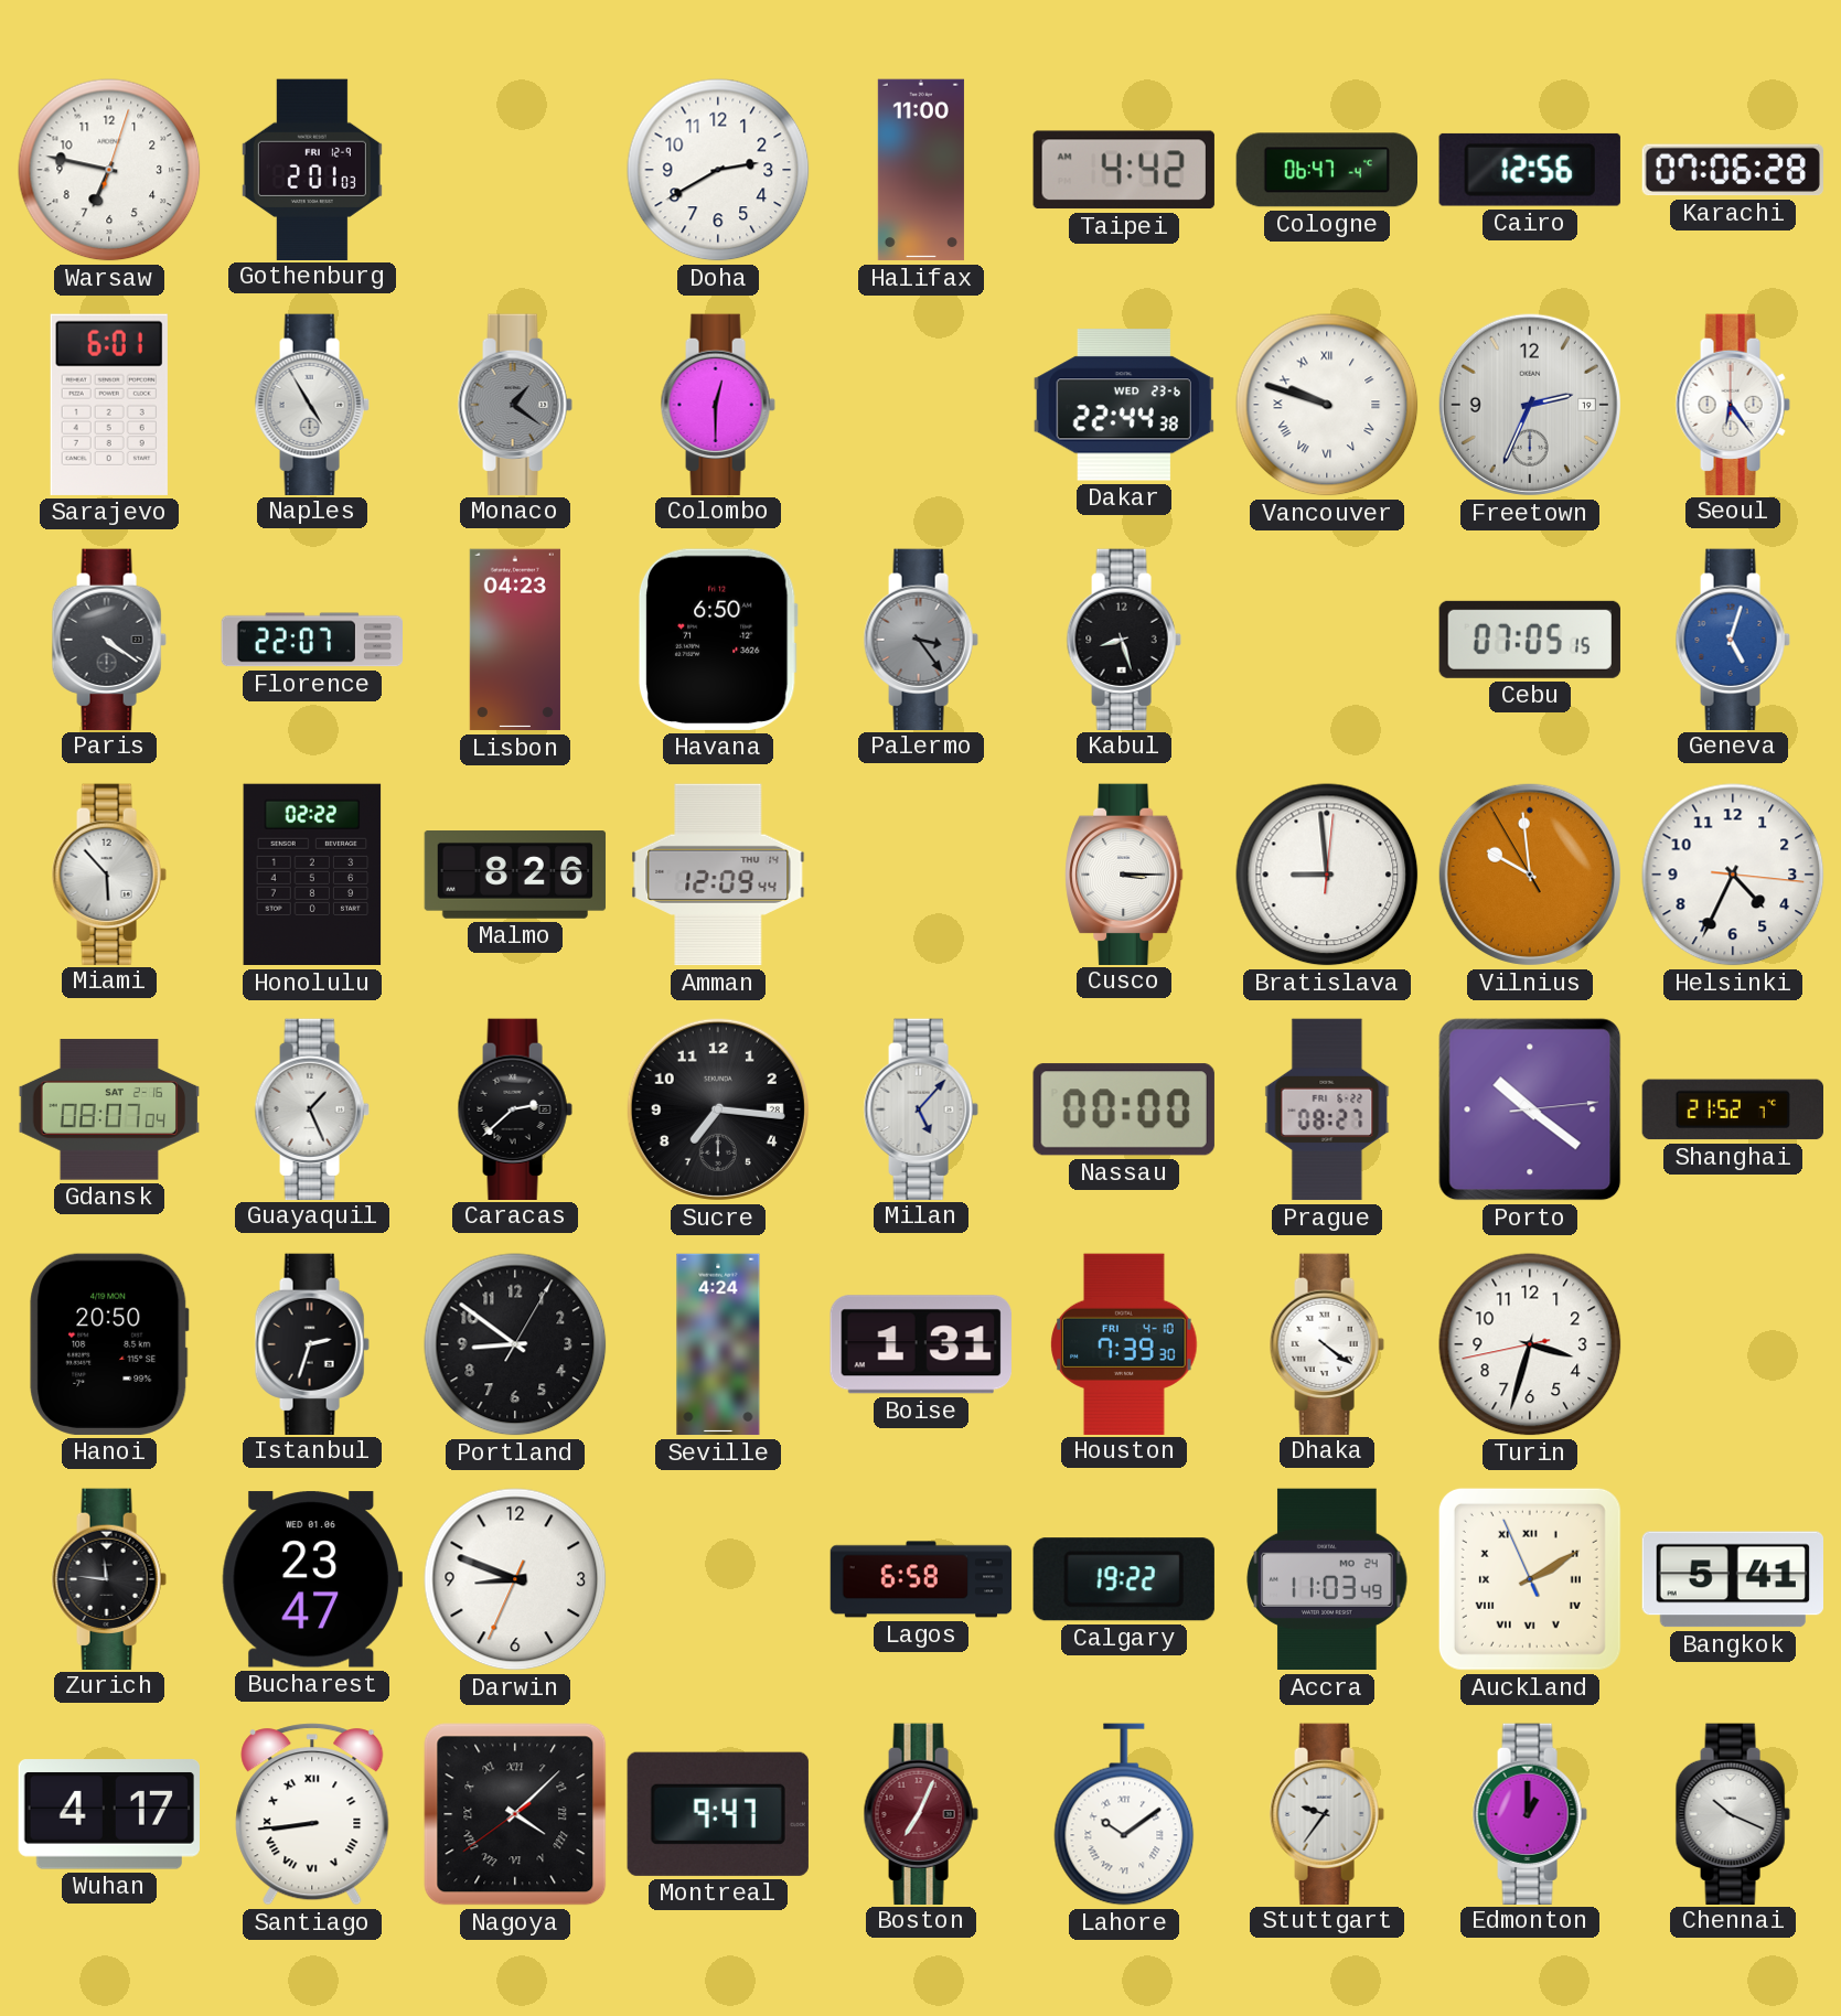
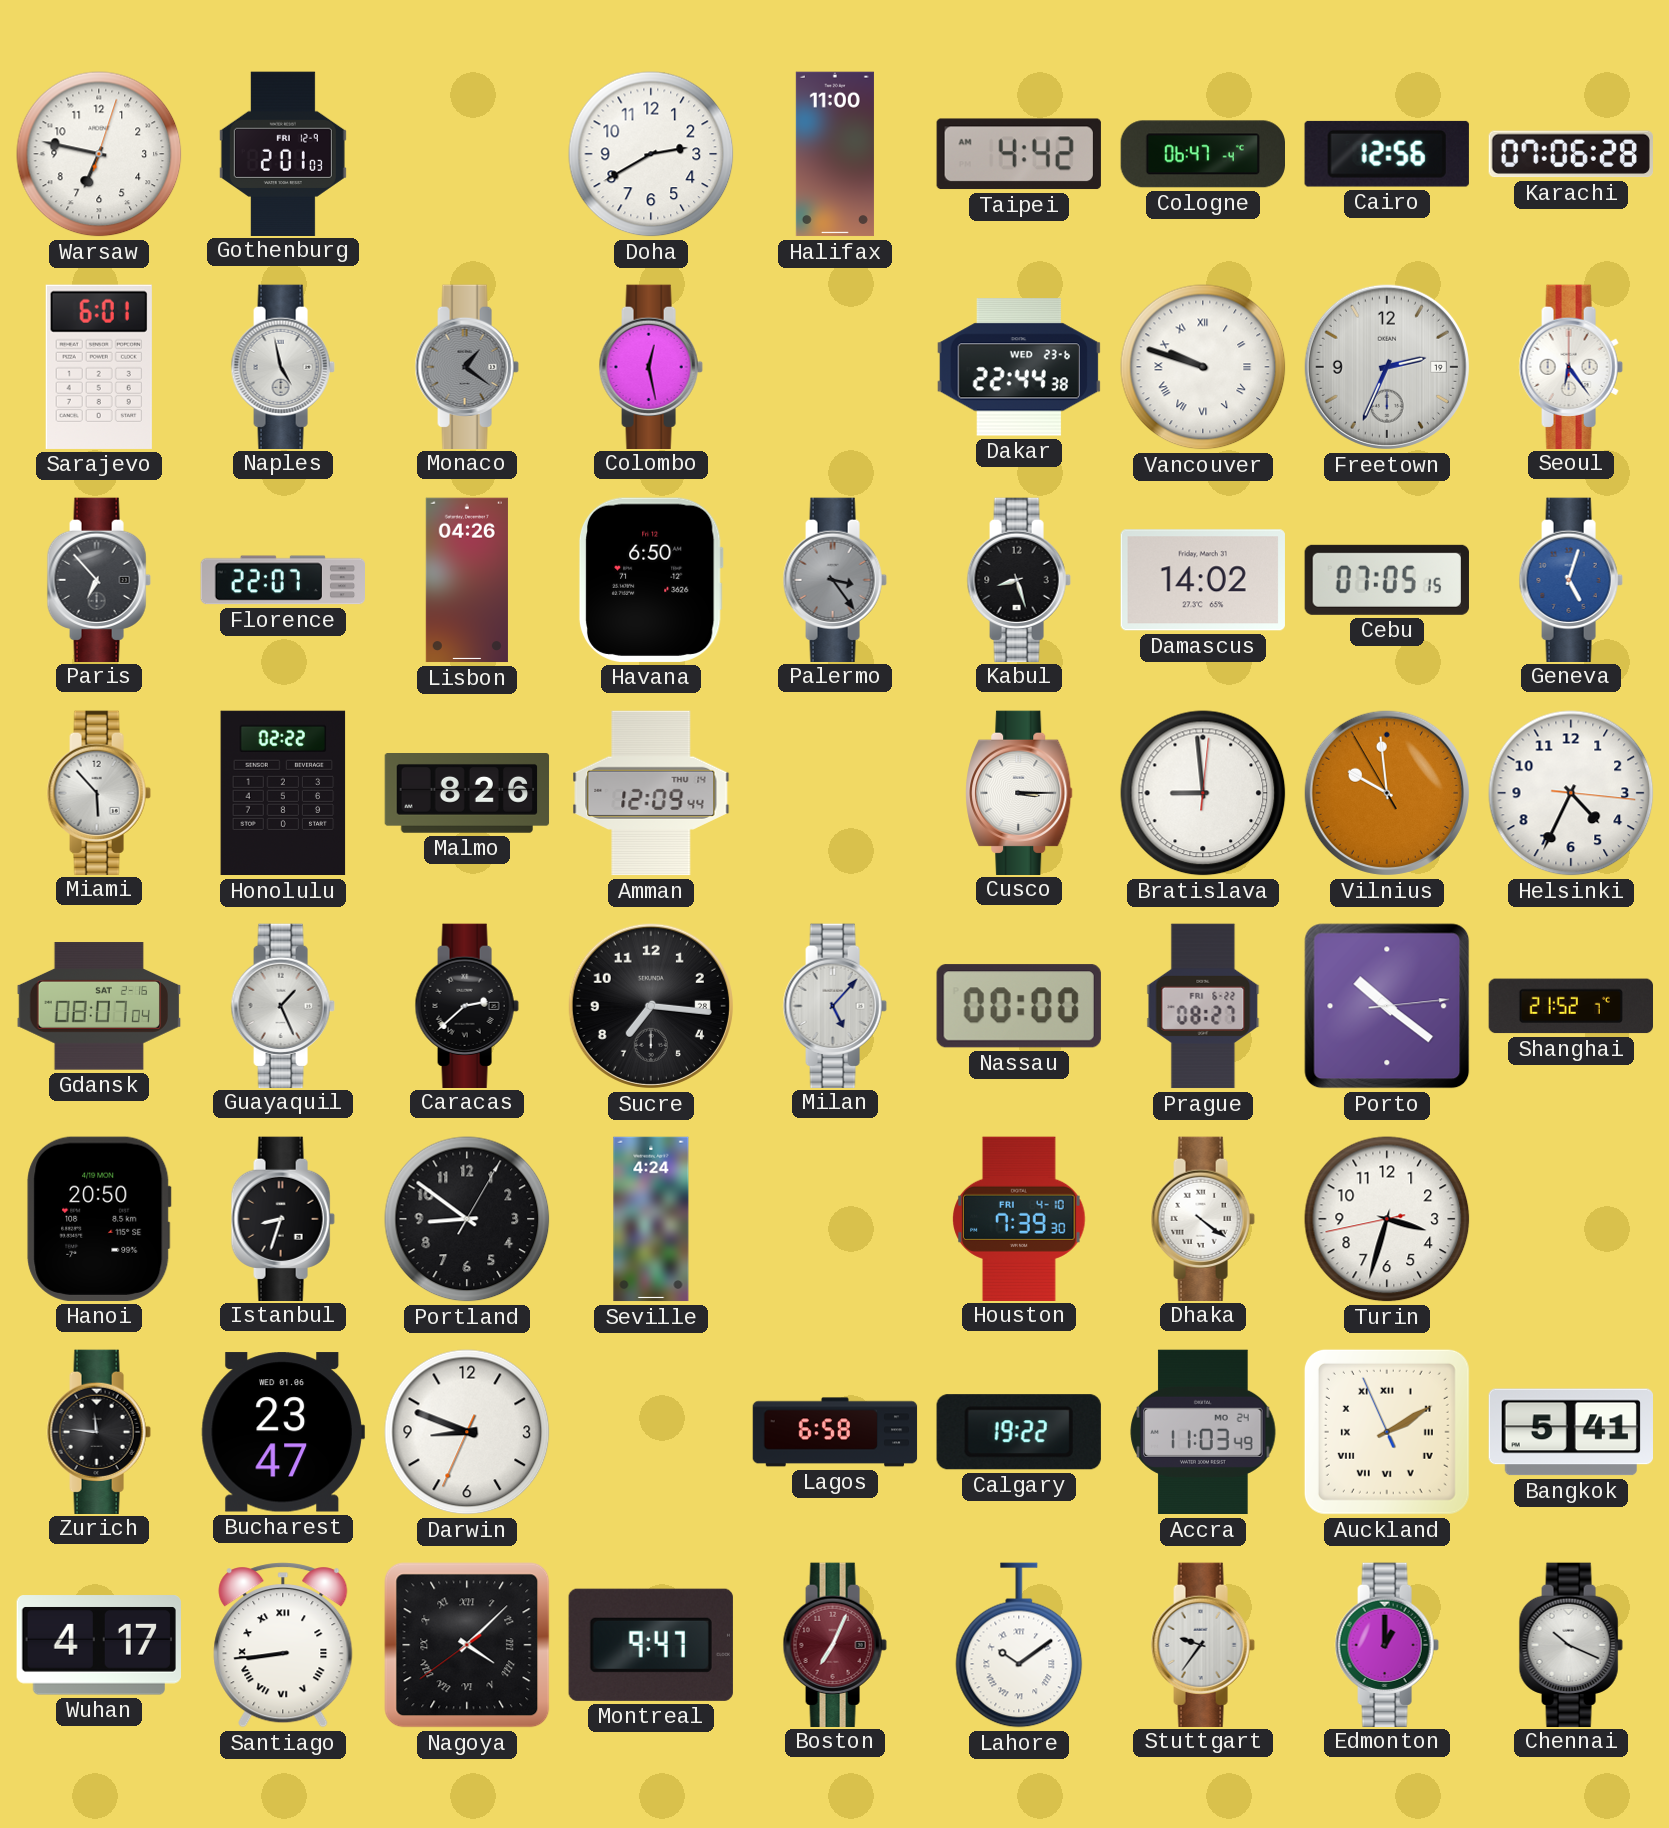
Naples: 4:55 -> 4:58
Colombo: 12:30 -> 12:28
Paris: 4:21 -> 6:53
Lisbon: 04:23 -> 04:26
Damascus: none -> 14:02
Istanbul: 2:33 -> 8:33
Boise: 1:31 -> none
